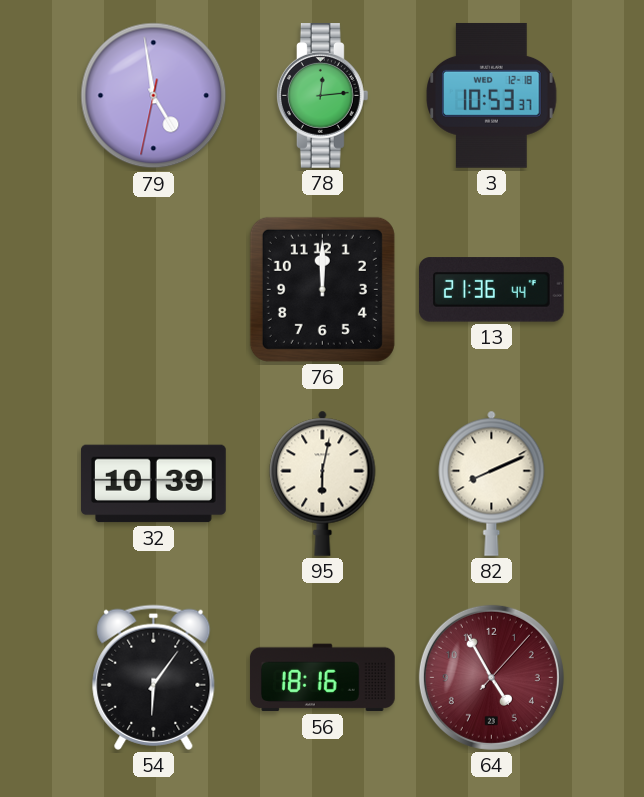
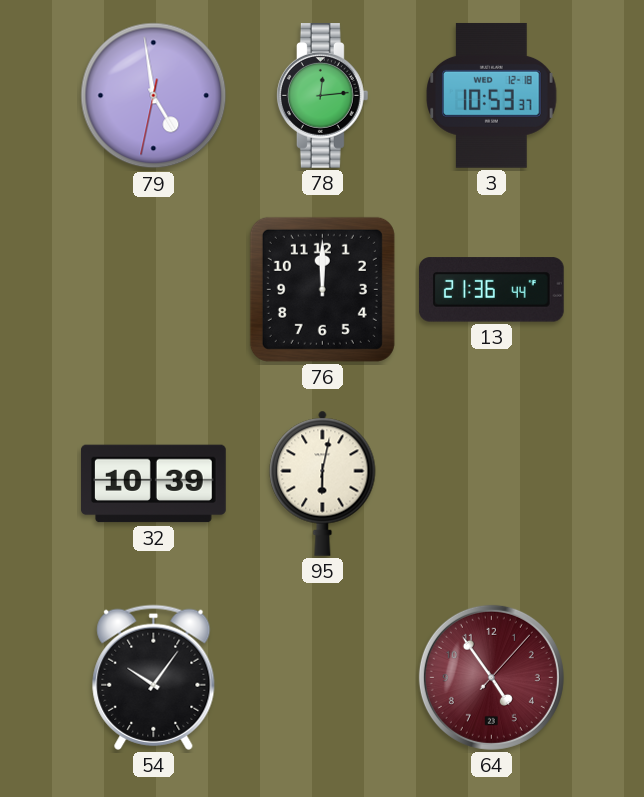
82: 8:11 -> none
54: 6:06 -> 10:06
56: 18:16 -> none
64: 4:55 -> 4:54
